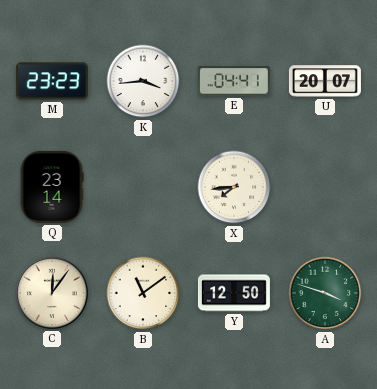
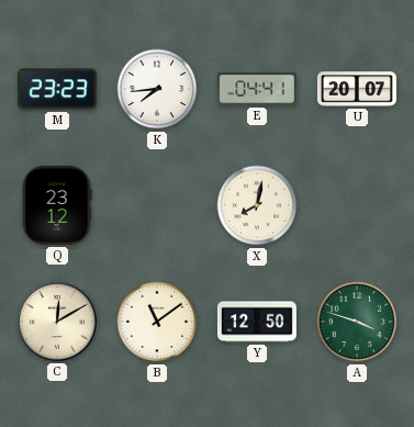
K: 3:44 -> 7:44
Q: 23:14 -> 23:12
X: 7:44 -> 8:02
C: 12:06 -> 12:10
